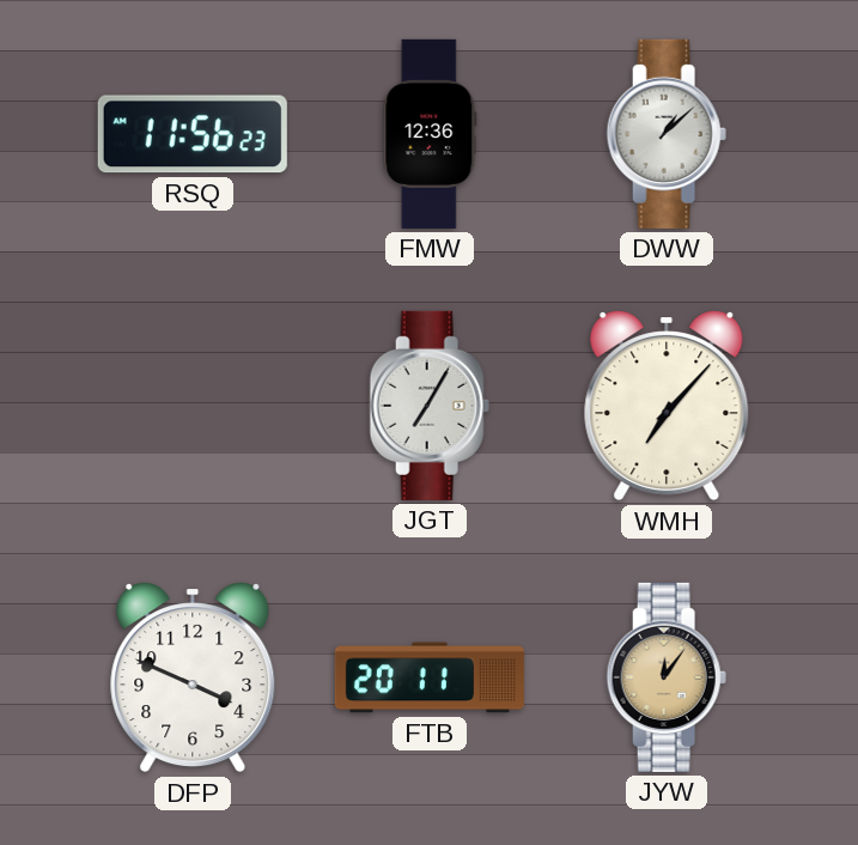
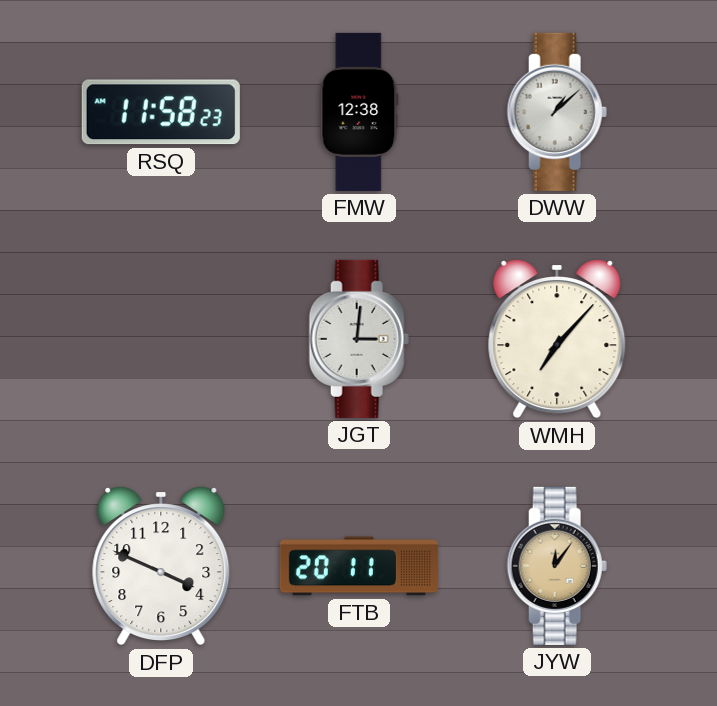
RSQ: 11:56 -> 11:58
FMW: 12:36 -> 12:38
JGT: 7:05 -> 3:01
